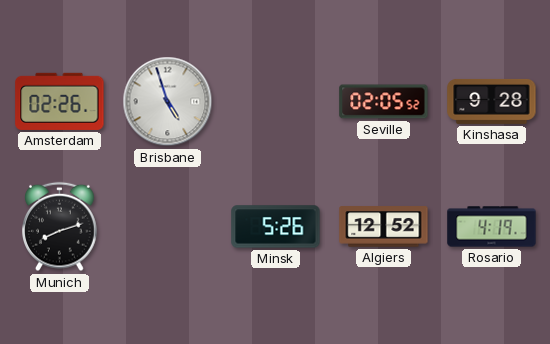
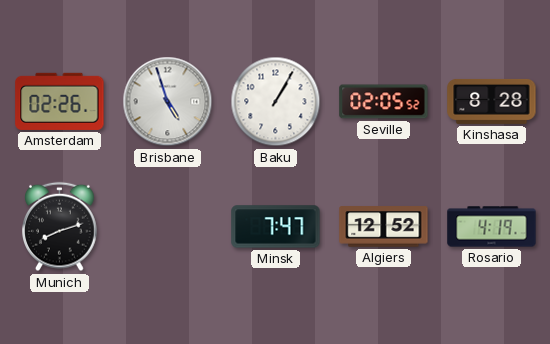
Baku: none -> 1:05
Kinshasa: 9:28 -> 8:28
Minsk: 5:26 -> 7:47
